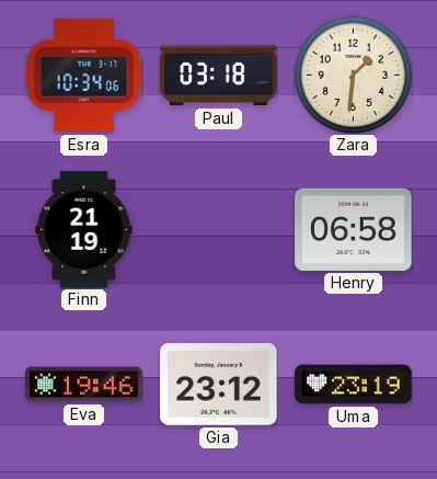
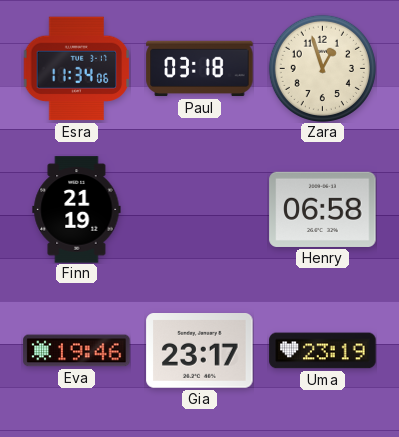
Esra: 10:34 -> 11:34
Zara: 1:31 -> 12:57
Gia: 23:12 -> 23:17
